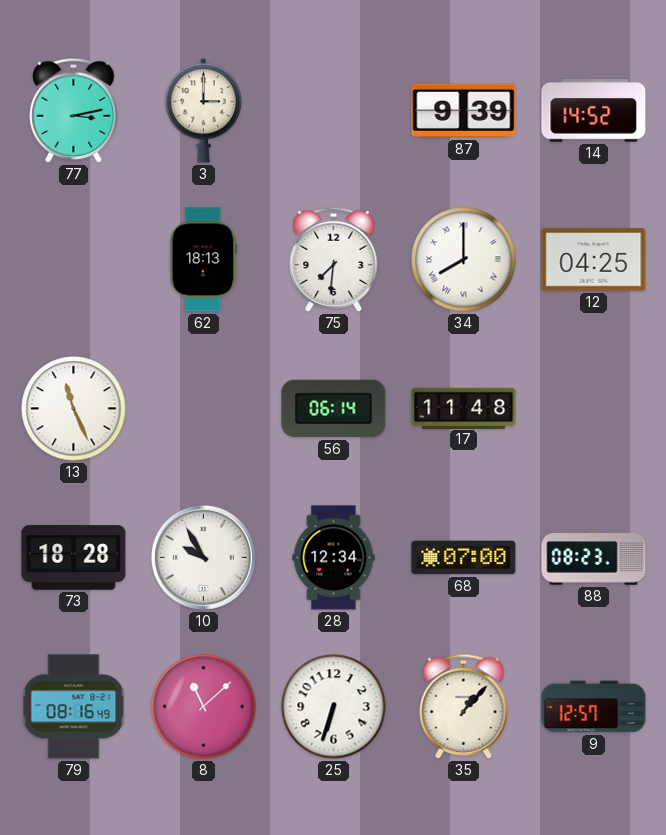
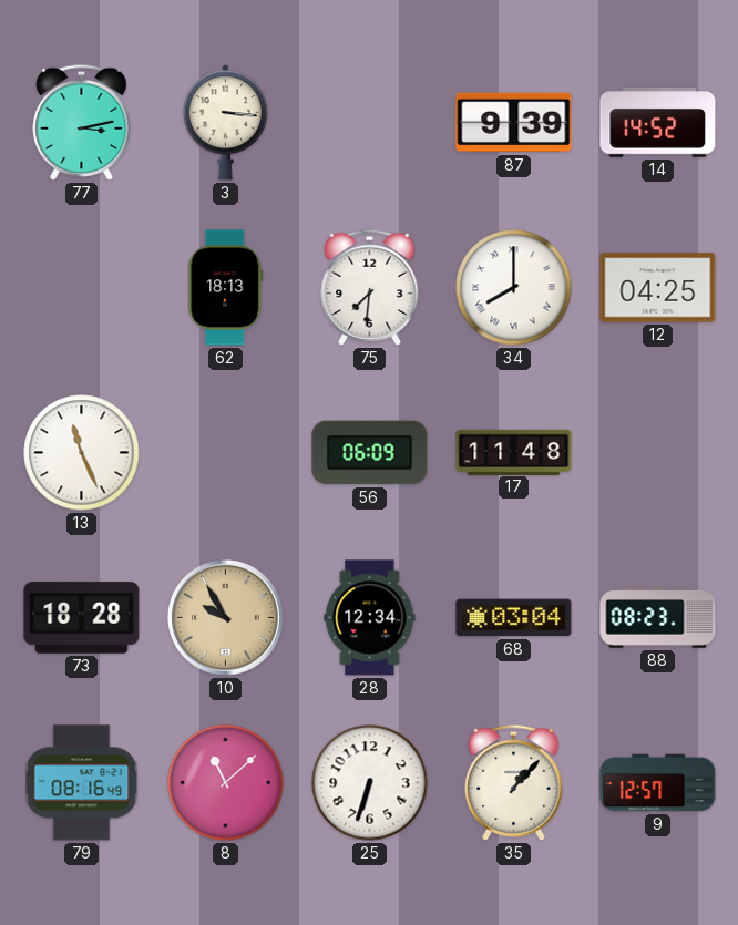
3: 3:00 -> 3:16
56: 06:14 -> 06:09
10 dial: white -> champagne
68: 07:00 -> 03:04
